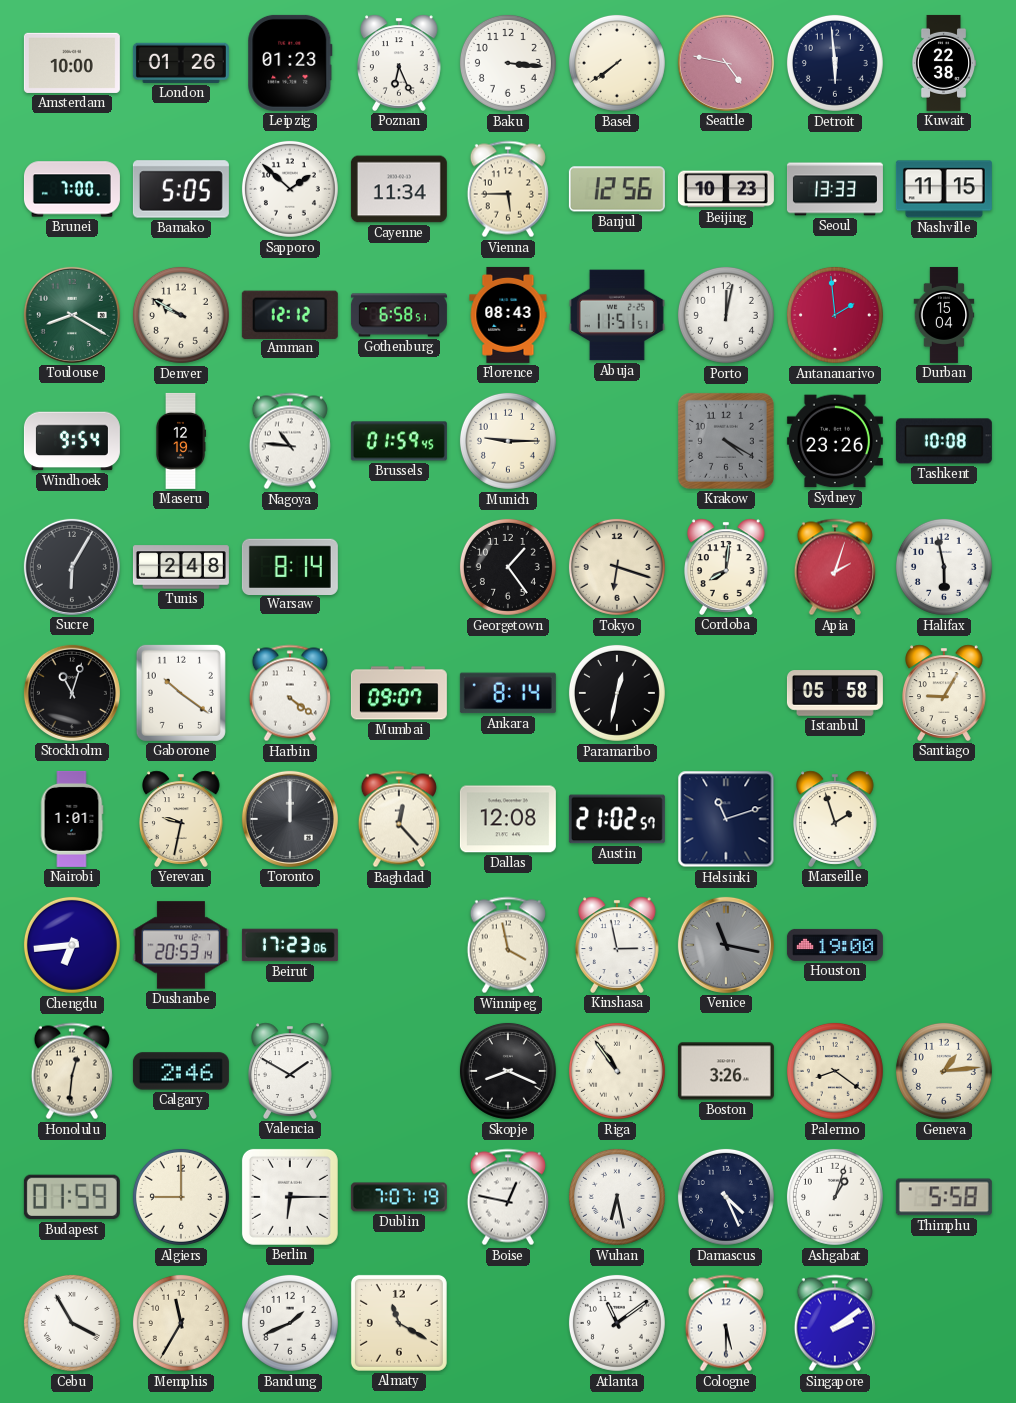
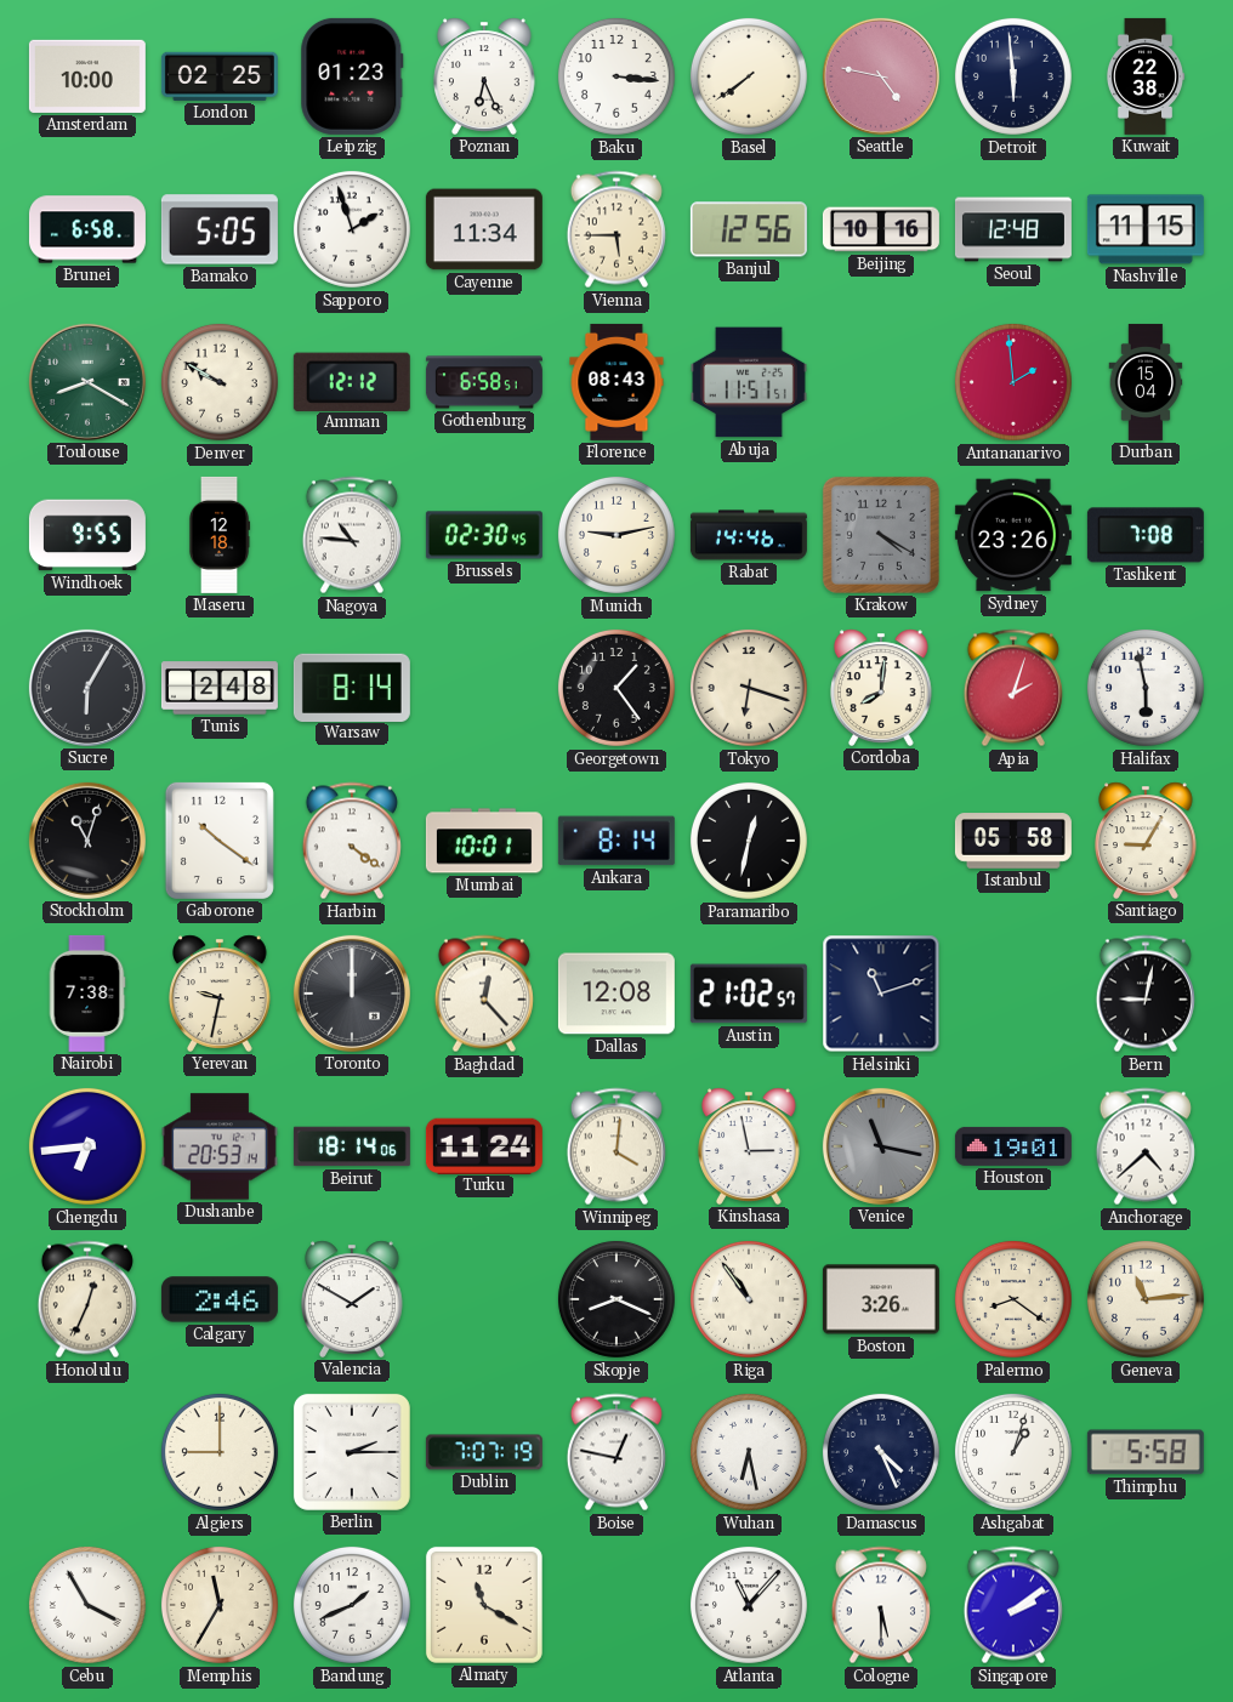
London: 01:26 -> 02:25
Brunei: 7:00 -> 6:58
Sapporo: 1:52 -> 1:57
Beijing: 10:23 -> 10:16
Seoul: 13:33 -> 12:48
Porto: 12:02 -> none
Windhoek: 9:54 -> 9:55
Maseru: 12:19 -> 12:18
Brussels: 01:59 -> 02:30
Munich: 9:15 -> 9:13
Rabat: none -> 14:46
Tashkent: 10:08 -> 7:08
Mumbai: 09:07 -> 10:01
Nairobi: 1:01 -> 7:38
Marseille: 1:57 -> none
Bern: none -> 9:02
Beirut: 17:23 -> 18:14
Turku: none -> 11:24
Winnipeg: 3:58 -> 4:01
Houston: 19:00 -> 19:01
Anchorage: none -> 4:38
Honolulu: 12:31 -> 12:34
Geneva: 1:14 -> 11:14
Budapest: 01:59 -> none
Berlin: 6:15 -> 2:15
Atlanta: 11:09 -> 11:07
